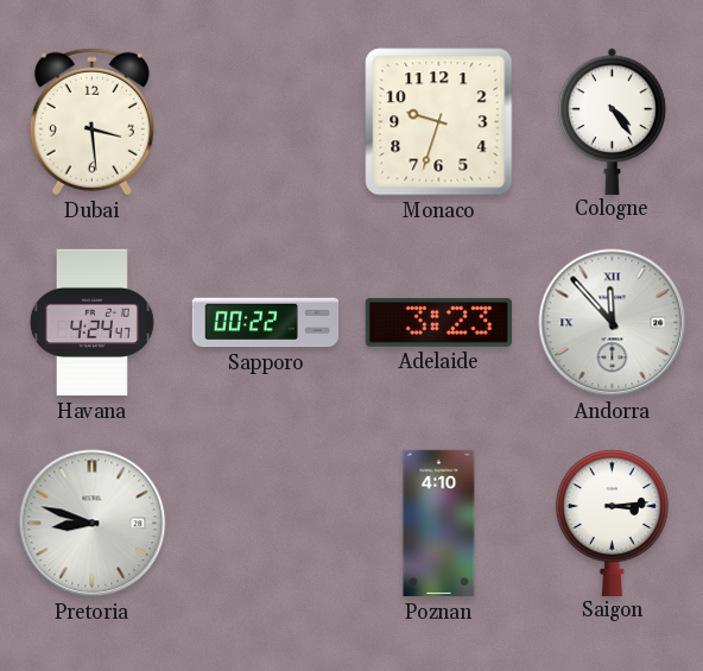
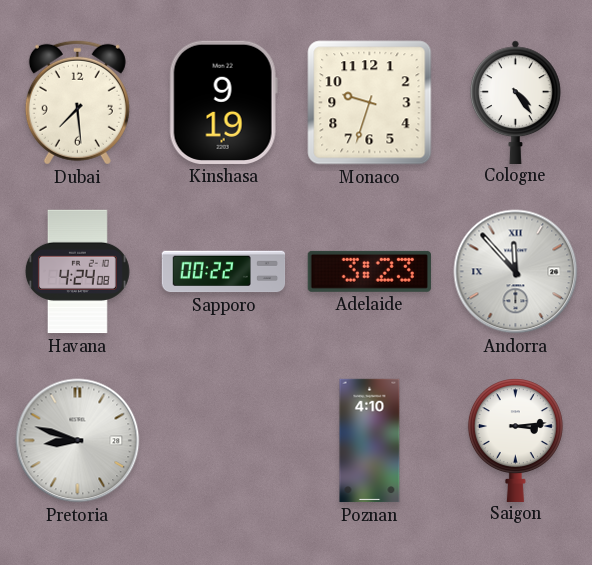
Dubai: 3:29 -> 7:29
Kinshasa: none -> 9:19
Havana: 4:24:47 -> 4:24:08
